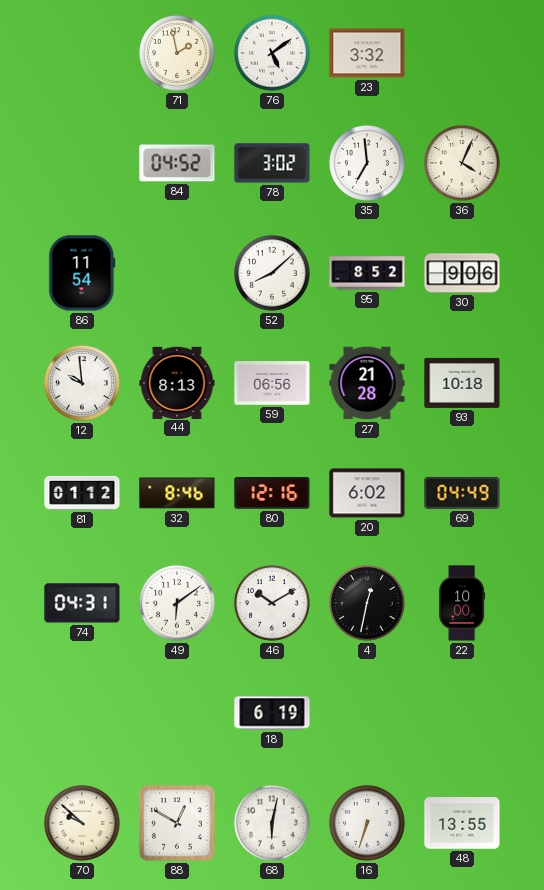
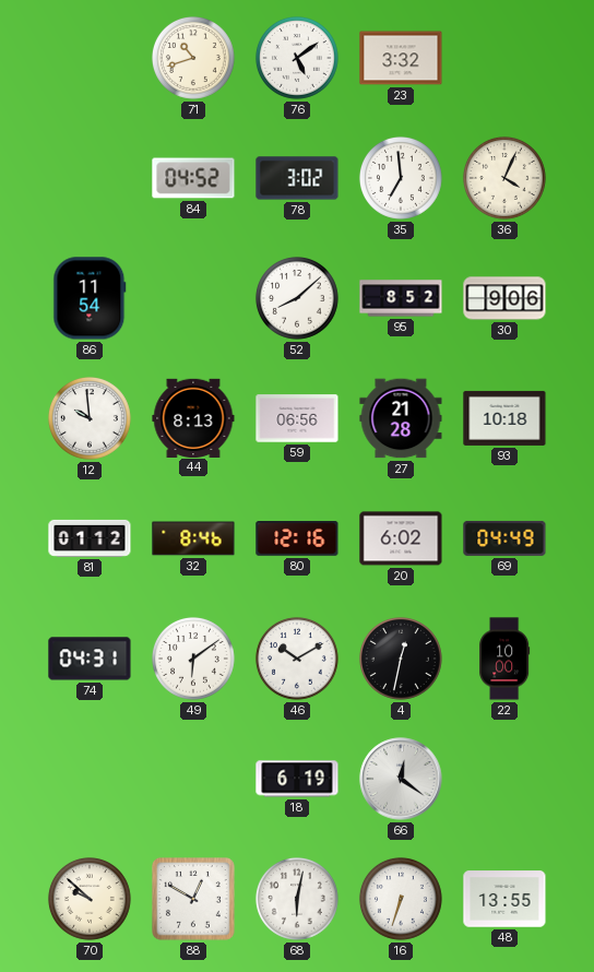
71: 1:58 -> 10:42
66: none -> 12:21
